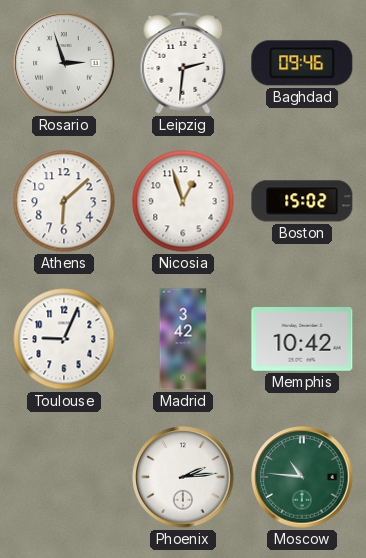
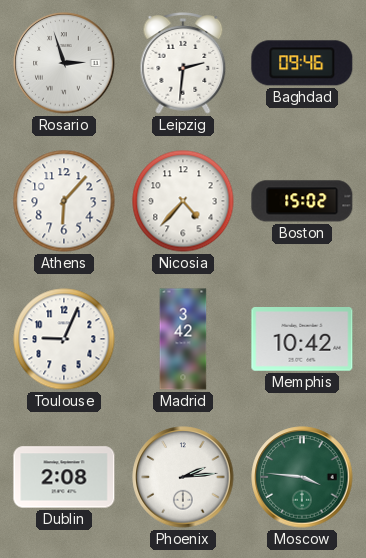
Athens: 6:08 -> 6:07
Nicosia: 12:57 -> 4:37
Dublin: none -> 2:08
Moscow: 10:46 -> 3:46
